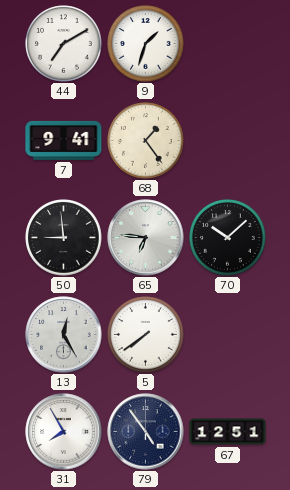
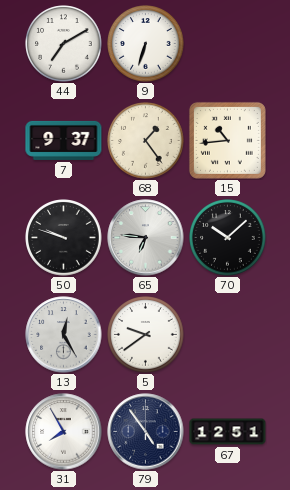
9: 1:33 -> 6:33
7: 9:41 -> 9:37
15: none -> 10:44
50: 8:59 -> 9:48
5: 7:39 -> 9:39
